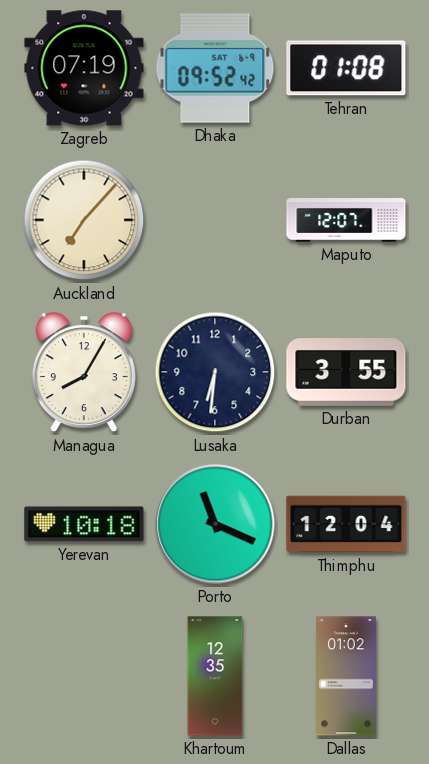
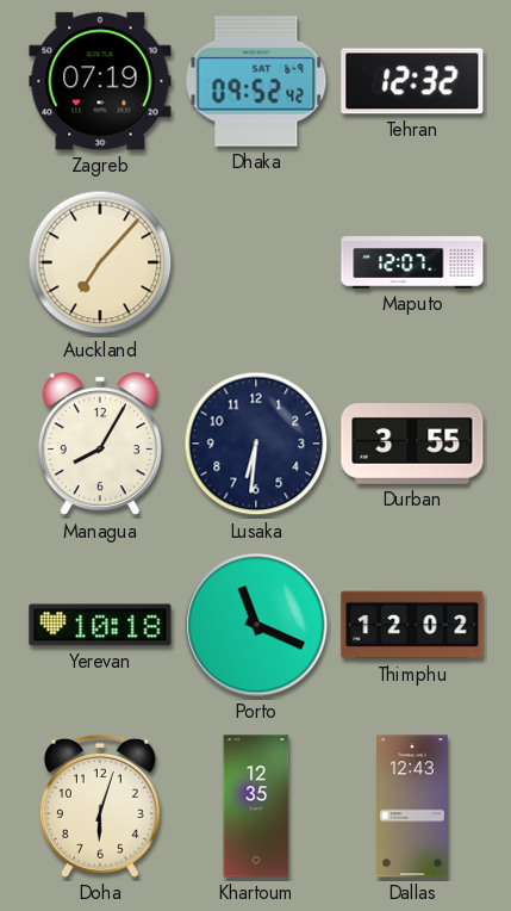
Tehran: 01:08 -> 12:32
Thimphu: 12:04 -> 12:02
Doha: none -> 6:03
Dallas: 01:02 -> 12:43
